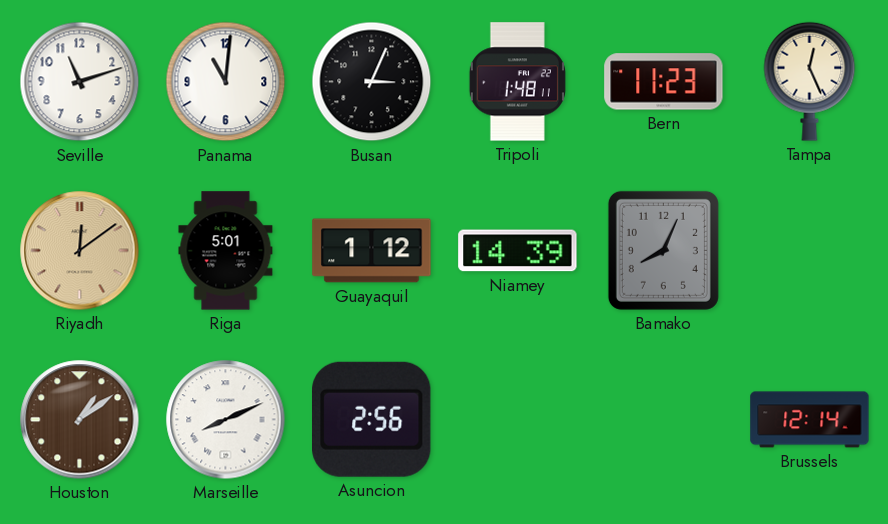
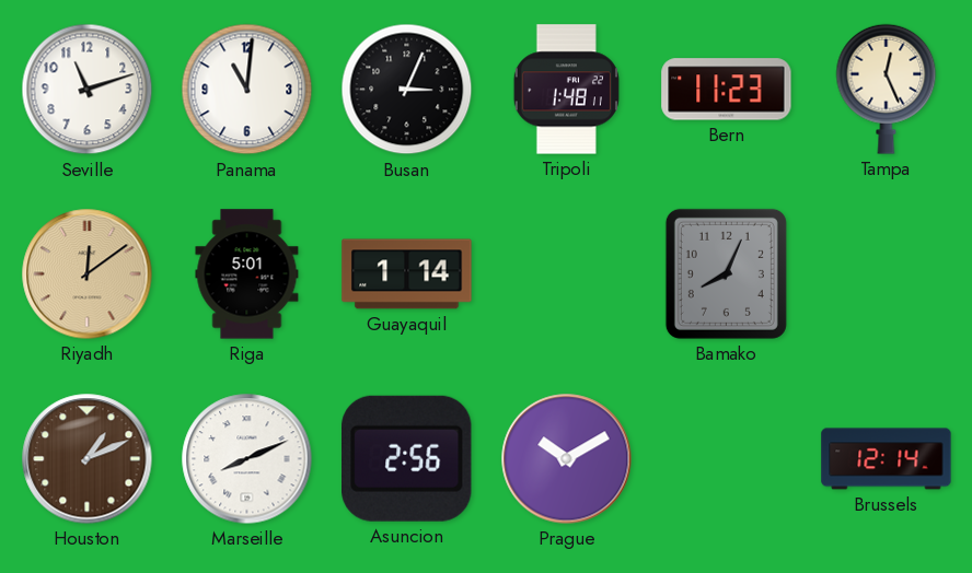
Guayaquil: 1:12 -> 1:14
Niamey: 14:39 -> none
Houston: 1:09 -> 1:11
Prague: none -> 10:10
